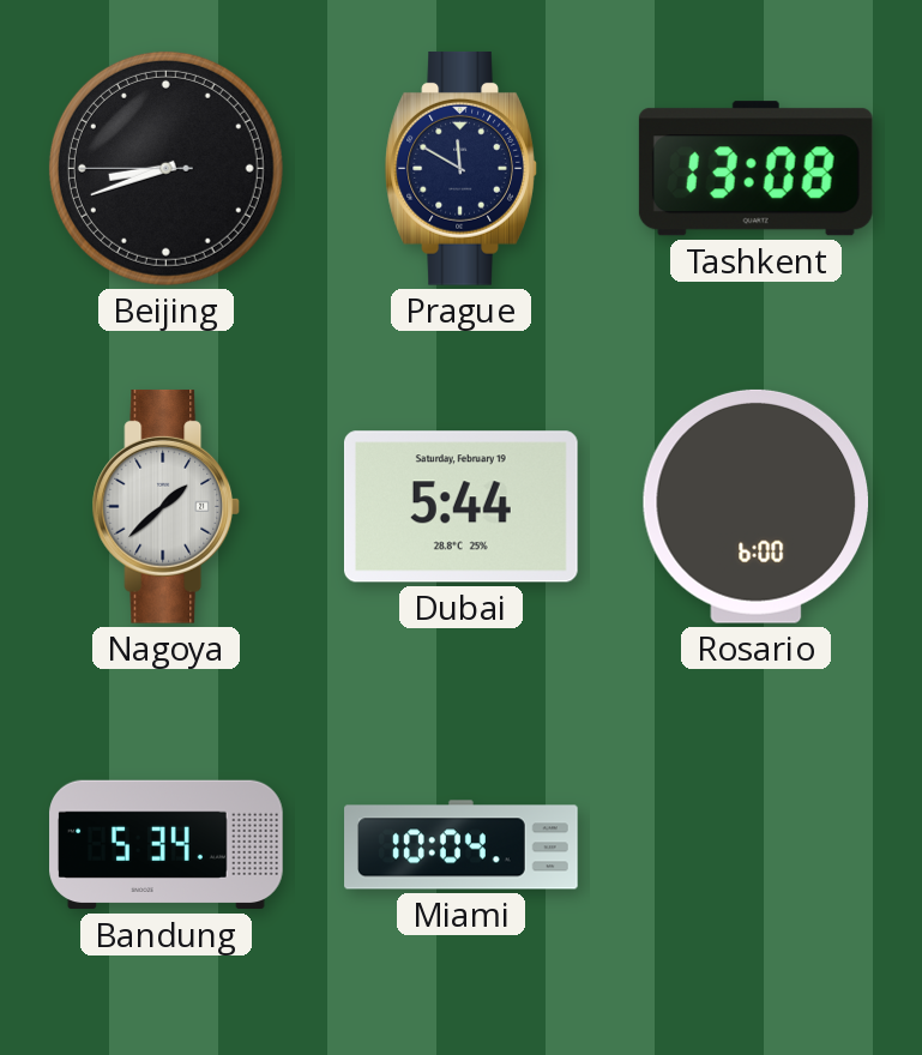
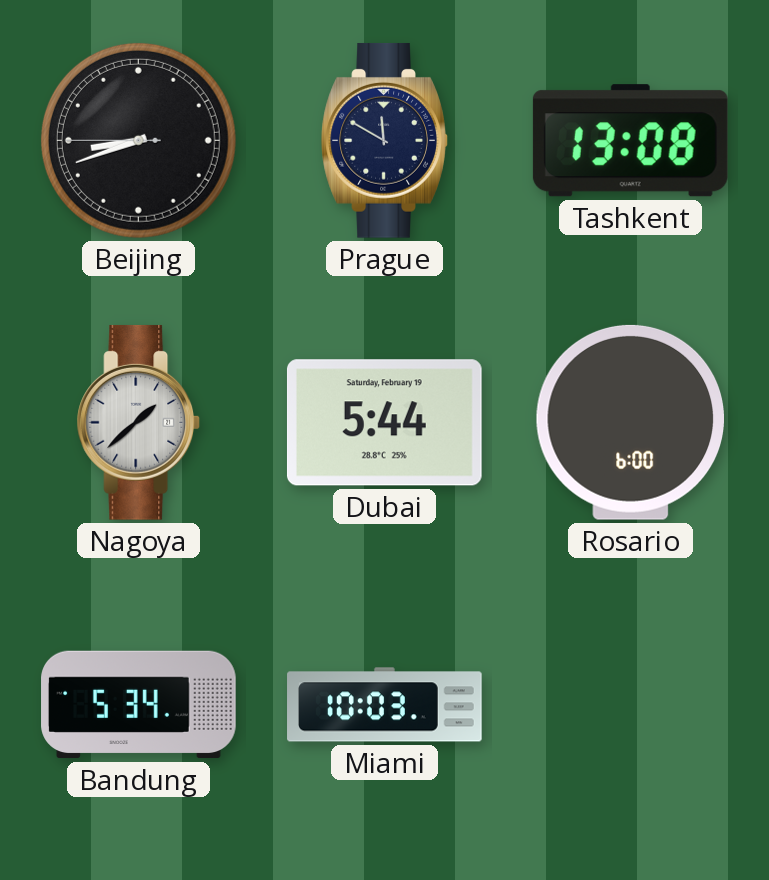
Miami: 10:04 -> 10:03
